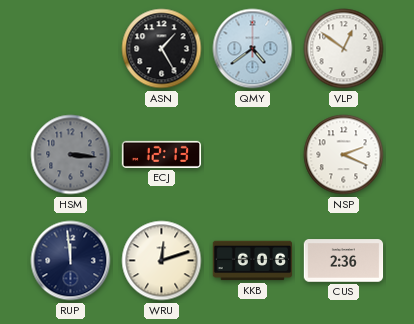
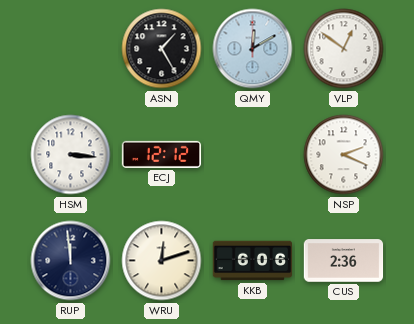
QMY: 4:39 -> 12:10
HSM dial: grey -> white
ECJ: 12:13 -> 12:12
